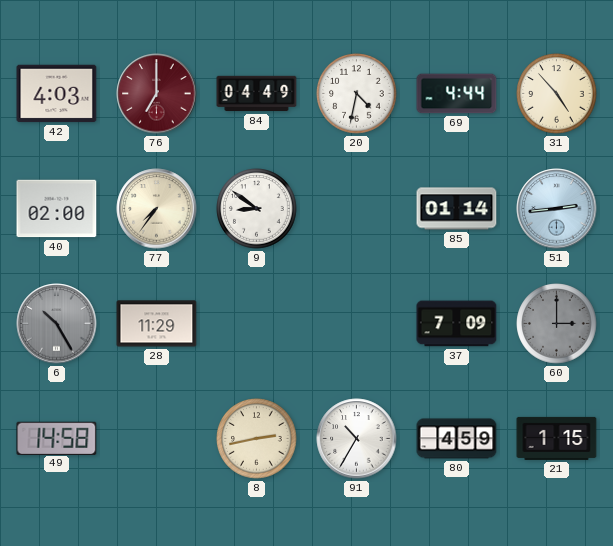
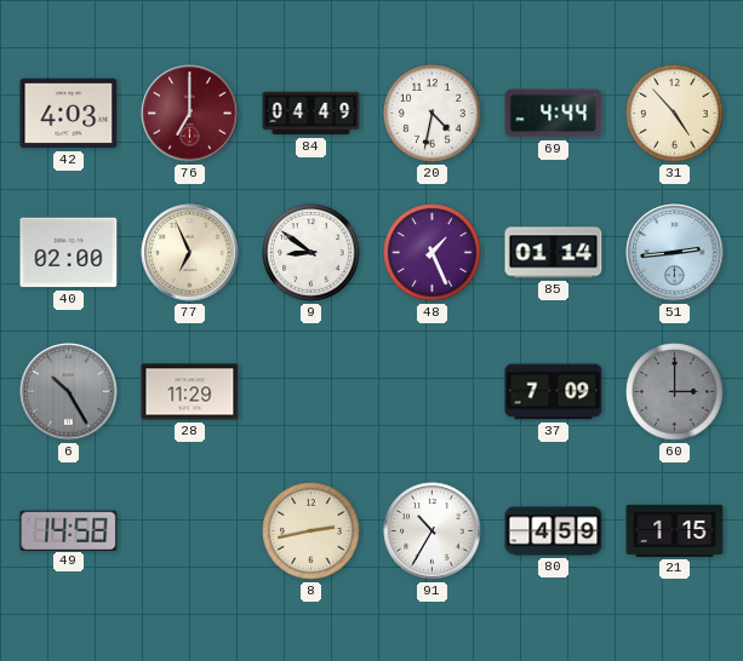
77: 7:36 -> 6:56
48: none -> 1:26
